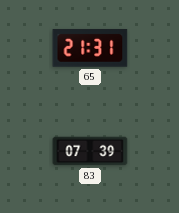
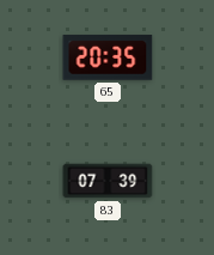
65: 21:31 -> 20:35
